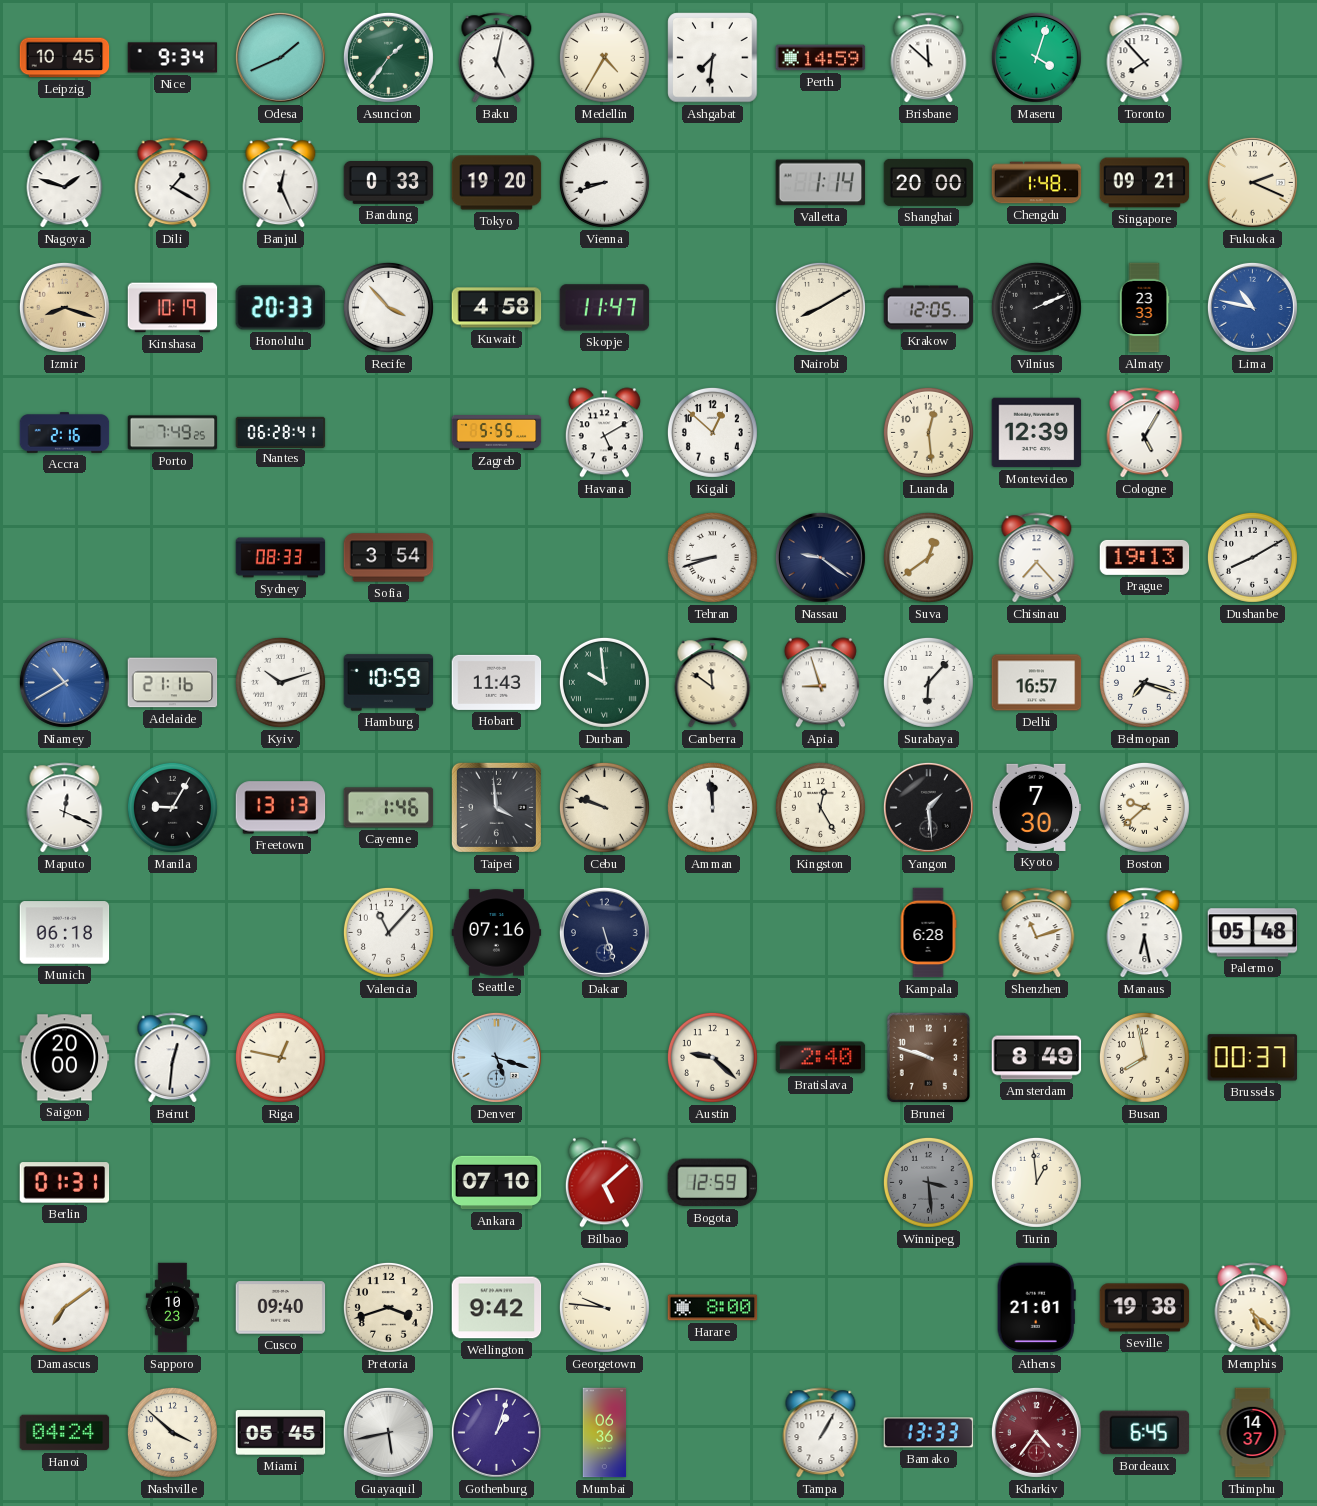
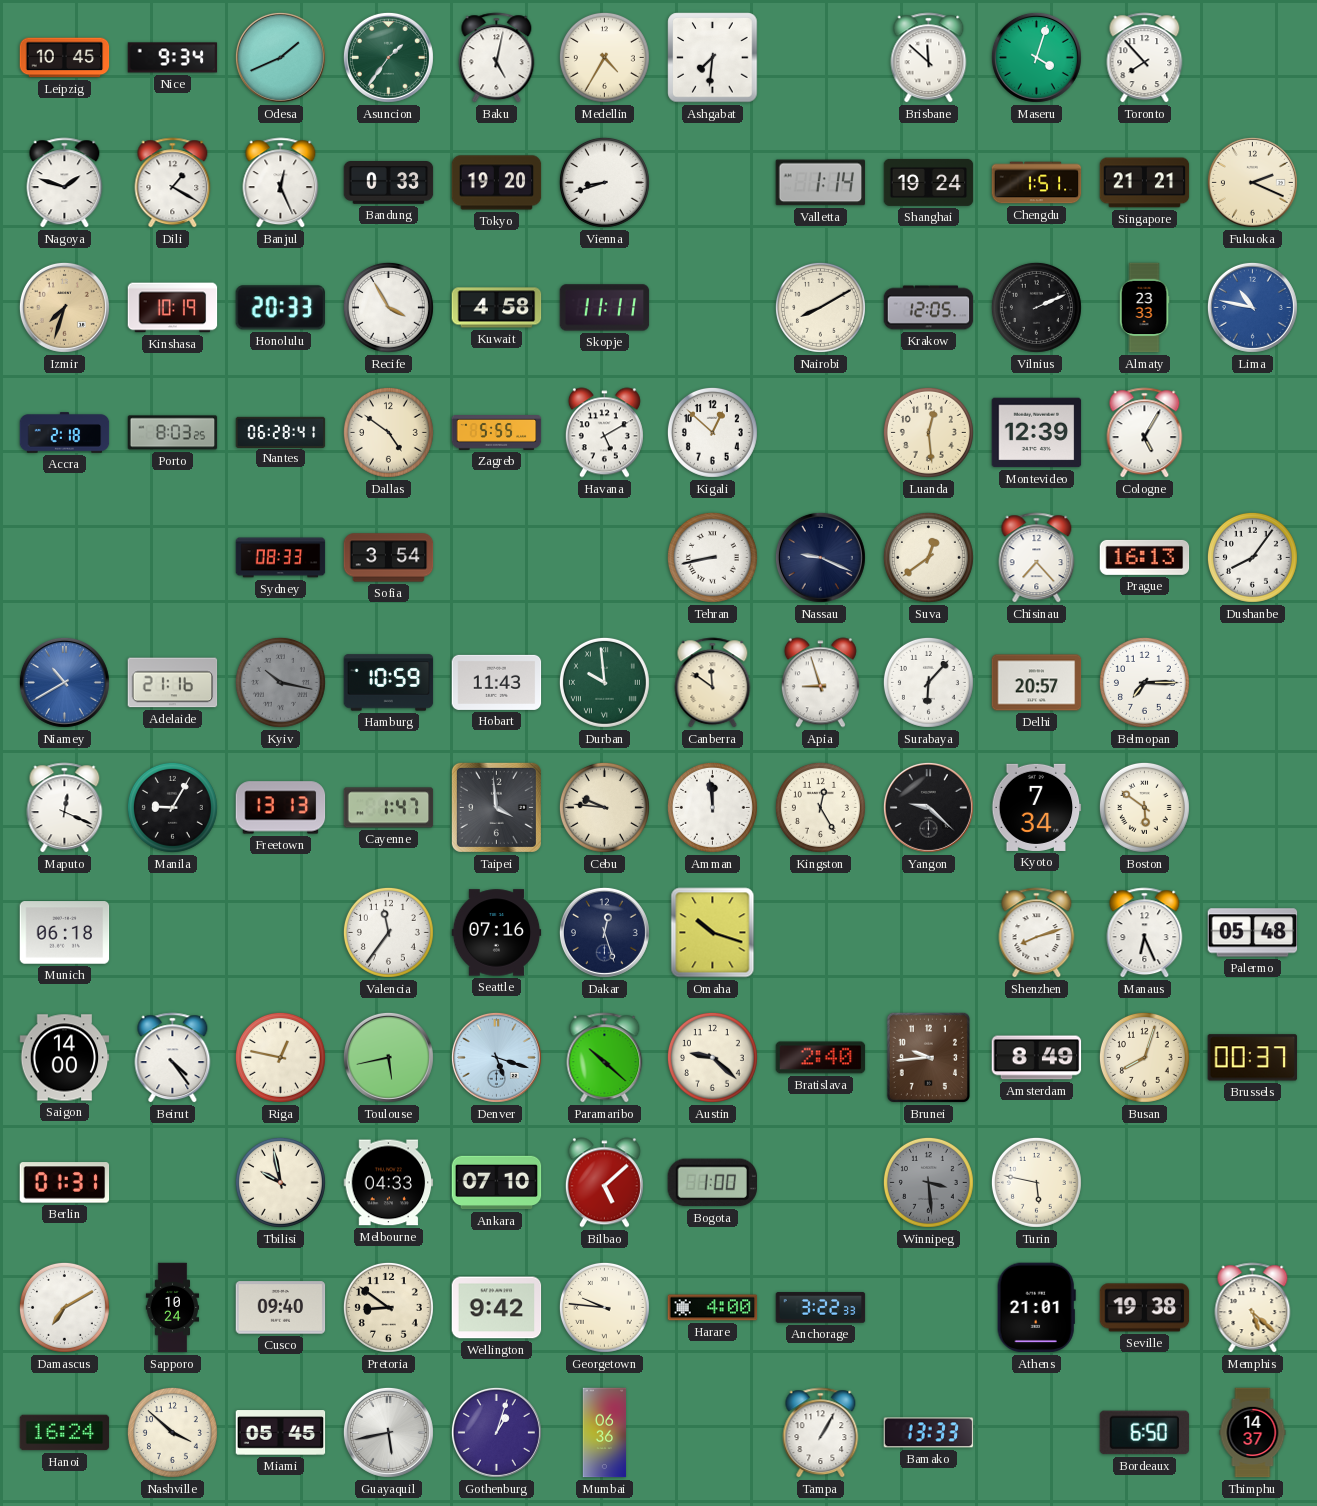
Perth: 14:59 -> none
Shanghai: 20:00 -> 19:24
Chengdu: 1:48 -> 1:51
Singapore: 09:21 -> 21:21
Izmir: 8:18 -> 7:33
Recife: 3:53 -> 3:55
Skopje: 11:47 -> 11:11
Accra: 2:16 -> 2:18
Porto: 7:49 -> 8:03
Dallas: none -> 4:51
Tehran: 8:42 -> 8:43
Nassau: 9:21 -> 9:19
Prague: 19:13 -> 16:13
Dushanbe: 8:10 -> 8:06
Kyiv: 10:12 -> 10:17
Kyiv dial: white -> grey
Delhi: 16:57 -> 20:57
Belmopan: 7:18 -> 7:15
Cayenne: 1:46 -> 1:47
Cebu: 9:48 -> 9:46
Yangon: 1:29 -> 9:22
Kyoto: 7:30 -> 7:34
Boston: 9:38 -> 5:51
Valencia: 11:07 -> 11:36
Dakar: 5:27 -> 12:27
Omaha: none -> 10:18
Kampala: 6:28 -> none
Shenzhen: 11:12 -> 8:12
Manaus: 6:28 -> 6:26
Saigon: 20:00 -> 14:00
Beirut: 12:31 -> 4:24
Toulouse: none -> 5:43
Paramaribo: none -> 10:22
Brunei: 9:48 -> 9:44
Busan: 7:58 -> 8:03
Tbilisi: none -> 9:58
Melbourne: none -> 04:33
Bogota: 12:59 -> 1:00
Turin: 12:59 -> 5:47
Damascus: 7:09 -> 7:10
Sapporo: 10:23 -> 10:24
Pretoria: 3:42 -> 8:51
Harare: 8:00 -> 4:00
Anchorage: none -> 3:22
Hanoi: 04:24 -> 16:24
Kharkiv: 4:36 -> none
Bordeaux: 6:45 -> 6:50
